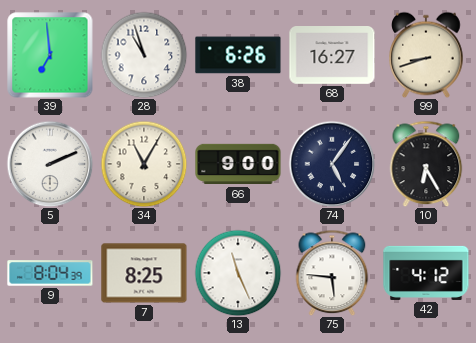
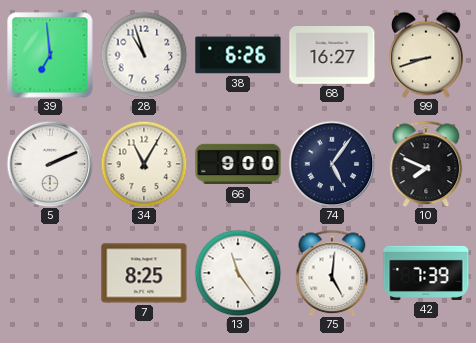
10: 6:25 -> 7:49
9: 8:04 -> none
13: 11:26 -> 11:24
75: 5:46 -> 5:01
42: 4:12 -> 7:39
